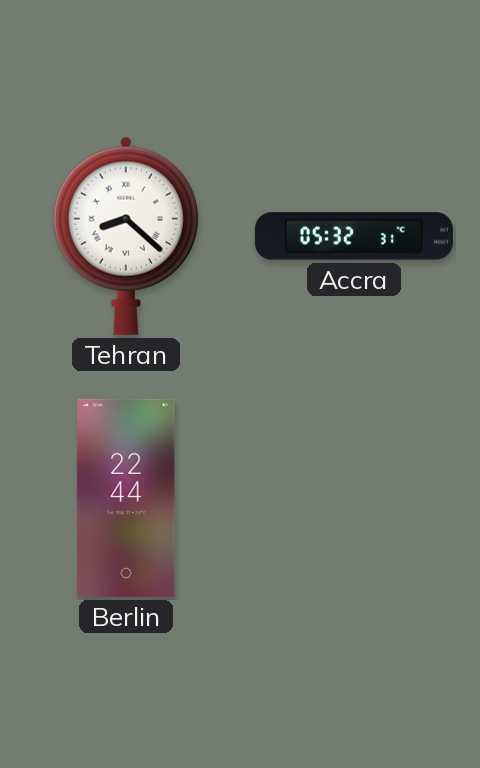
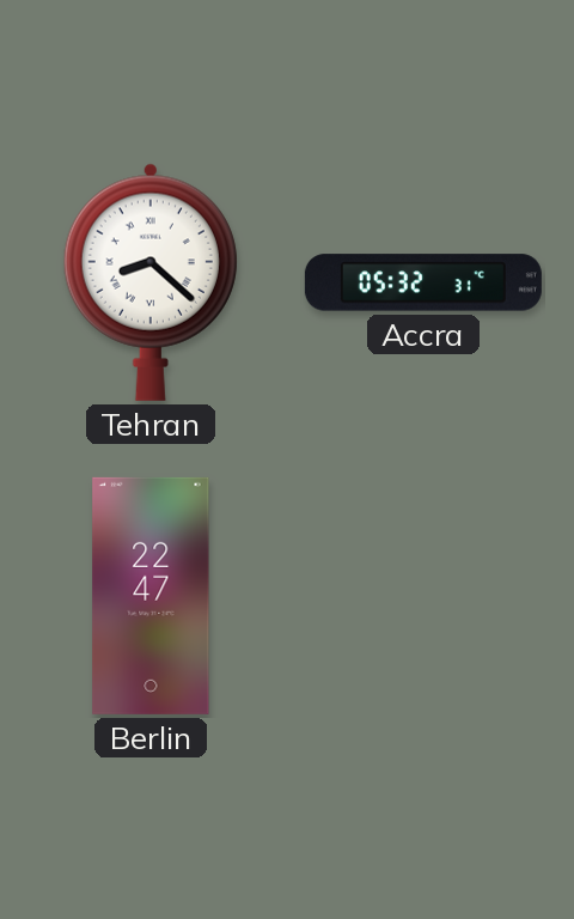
Berlin: 22:44 -> 22:47
